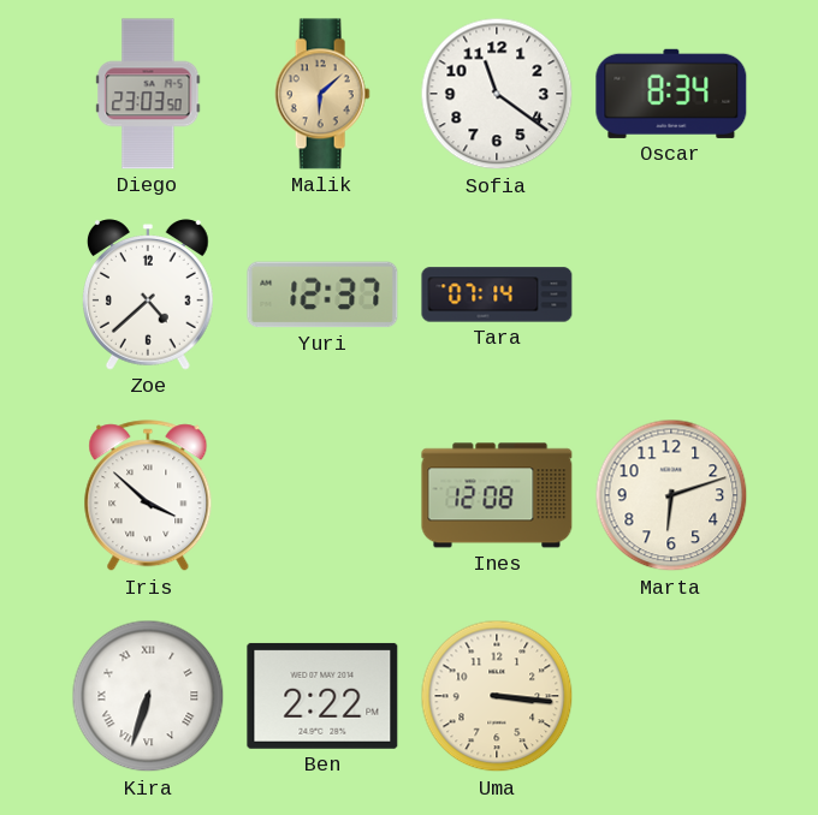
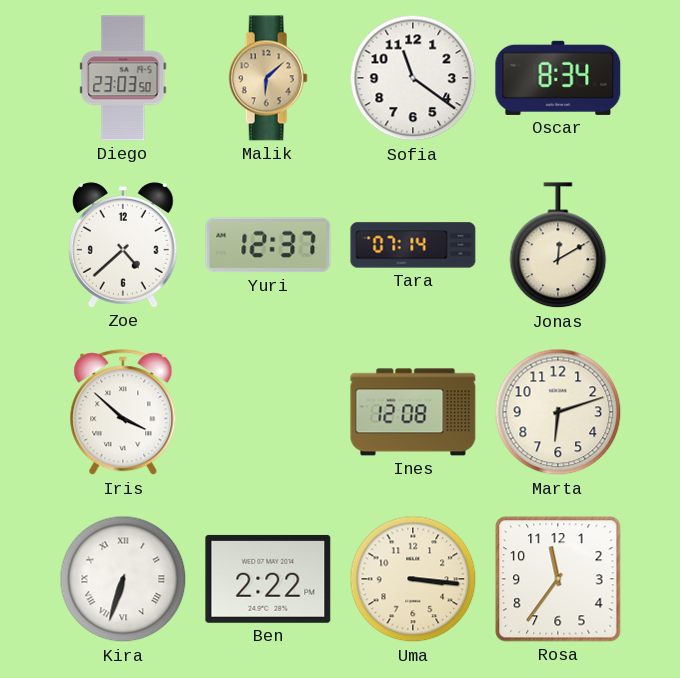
Jonas: none -> 12:10
Rosa: none -> 11:36
